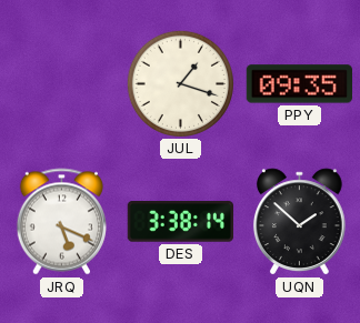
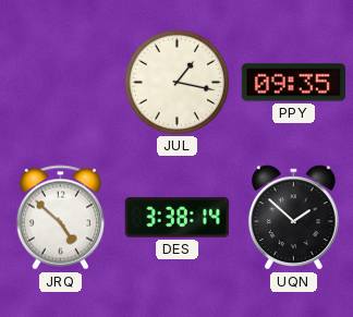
JUL: 1:18 -> 1:17
JRQ: 5:19 -> 4:52
